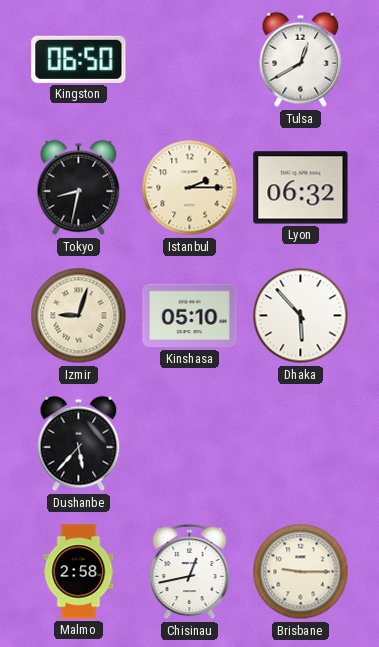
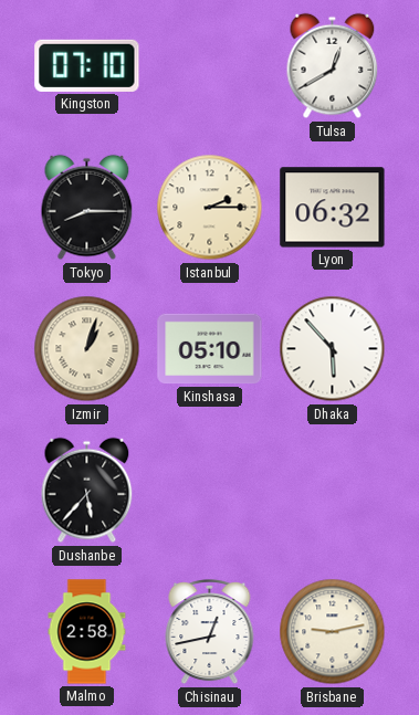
Kingston: 06:50 -> 07:10
Tokyo: 8:32 -> 8:15
Izmir: 9:03 -> 1:03
Brisbane: 9:15 -> 9:13
